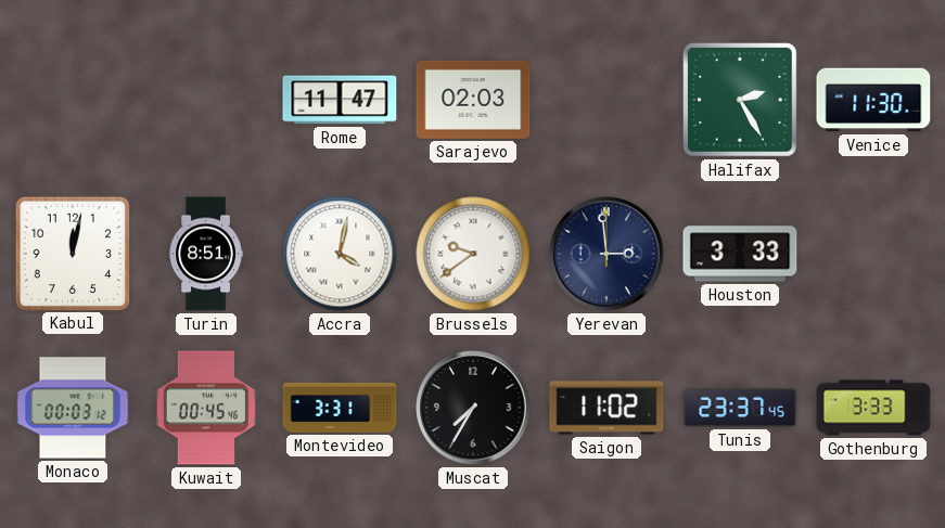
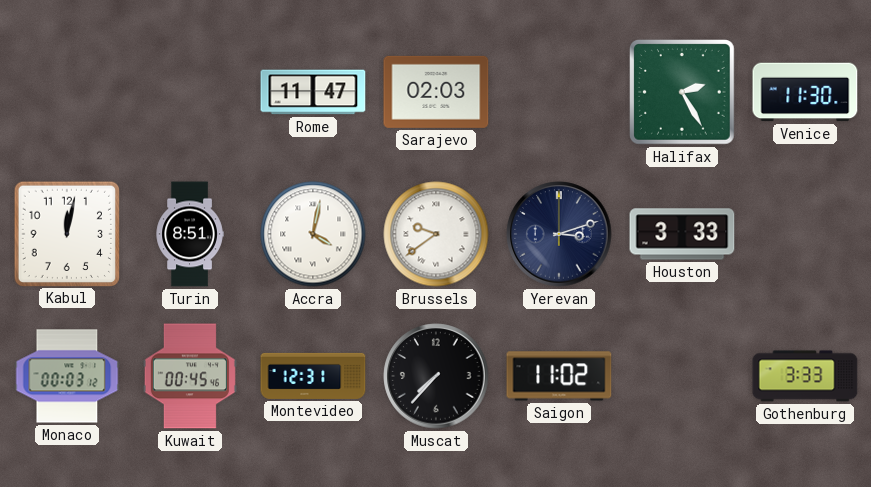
Yerevan: 2:59 -> 3:12
Montevideo: 3:31 -> 12:31
Muscat: 7:35 -> 7:37
Tunis: 23:37 -> none
